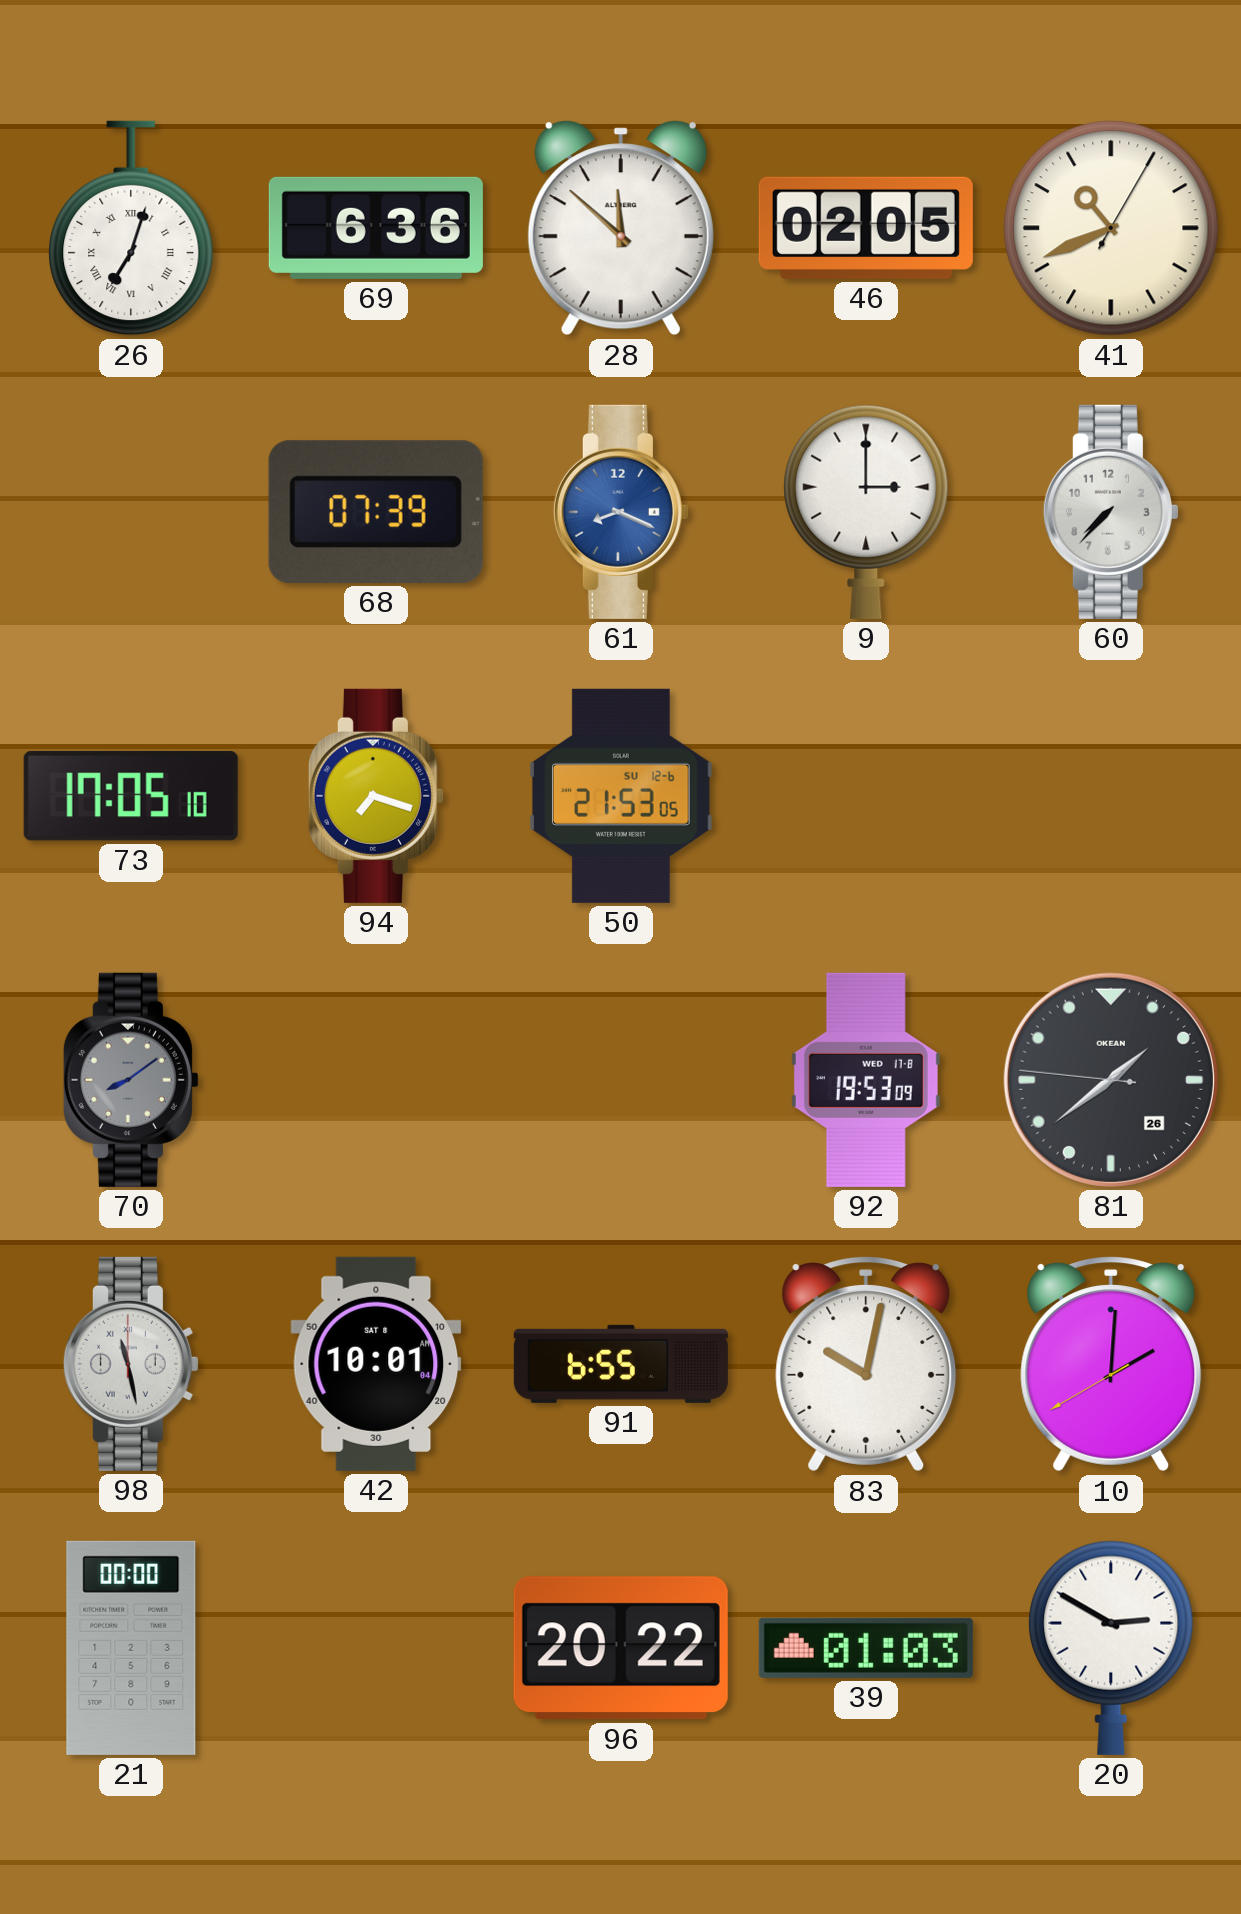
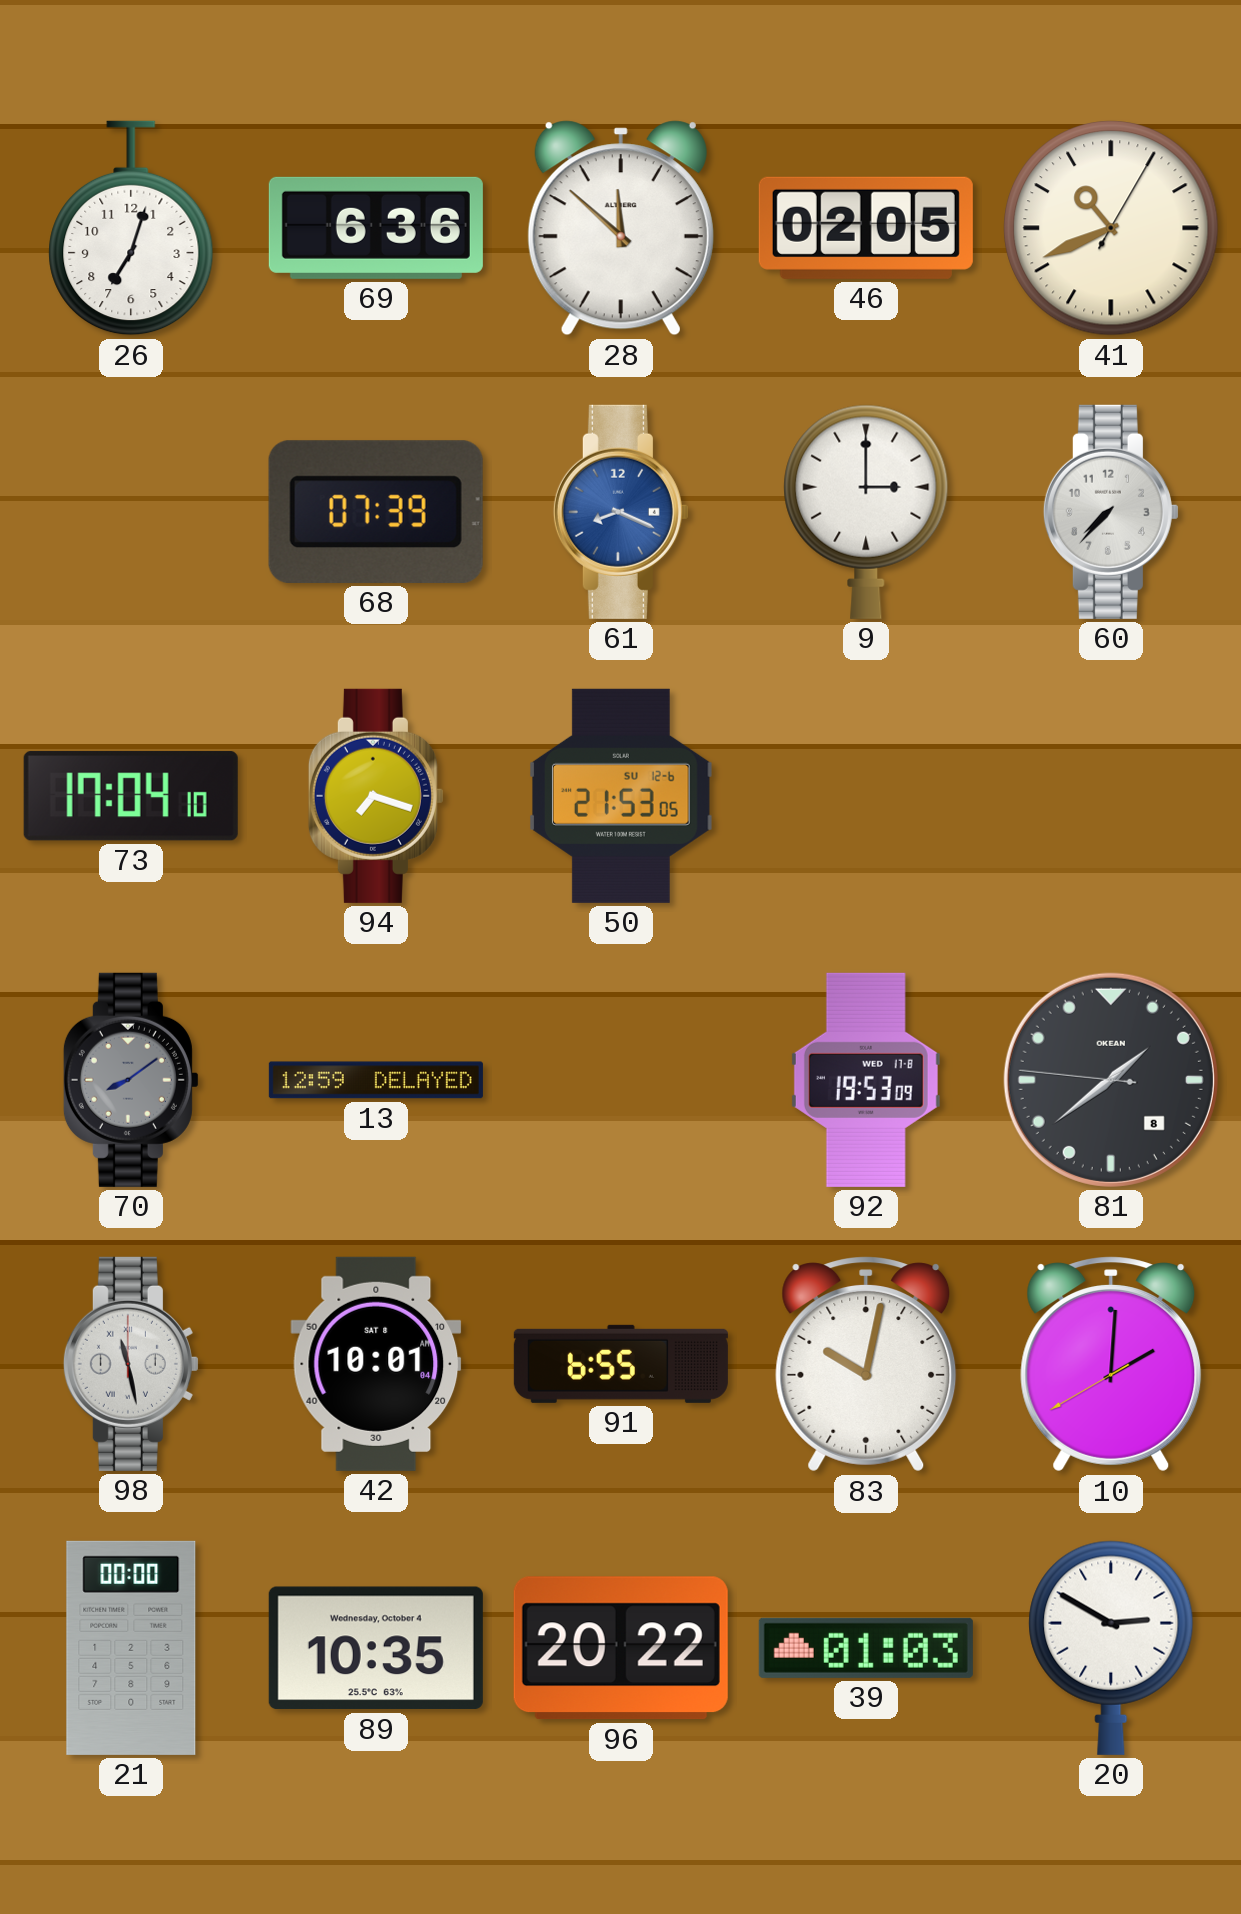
26 numerals: Roman -> Arabic
73: 17:05 -> 17:04
13: none -> 12:59
81 date: 26 -> 8
89: none -> 10:35
